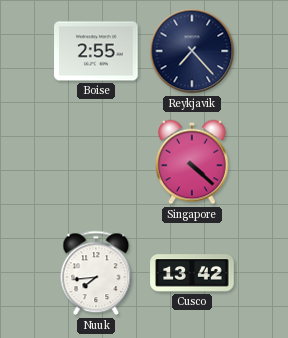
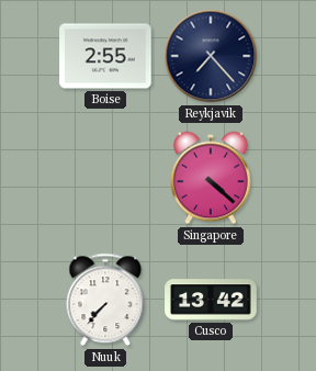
Nuuk: 7:44 -> 7:37
